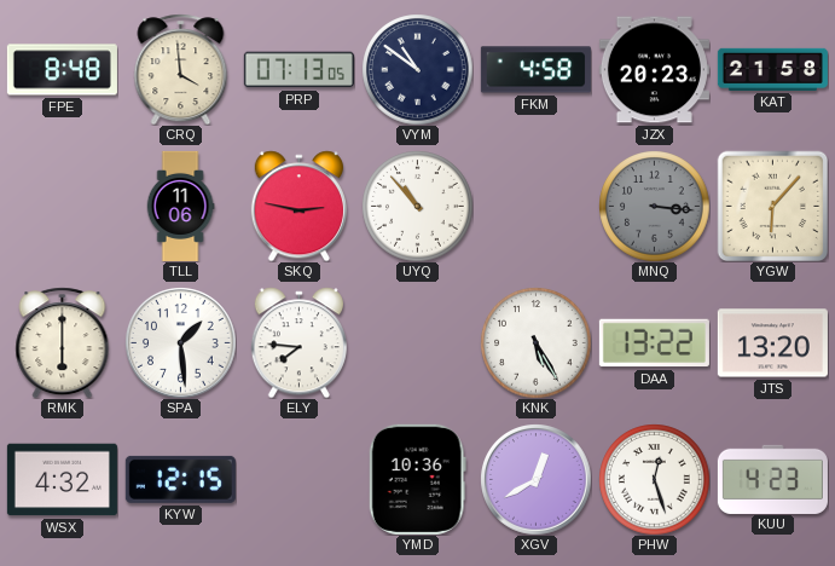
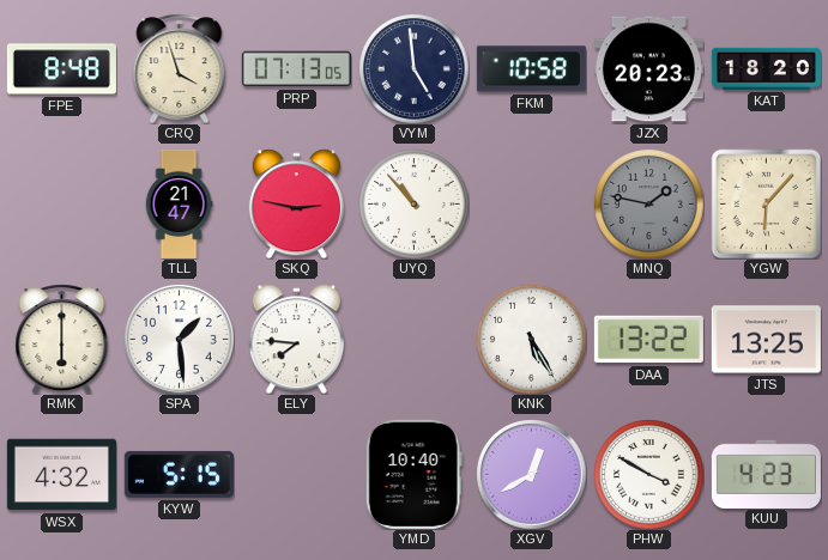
CRQ: 3:59 -> 3:57
VYM: 10:51 -> 4:59
FKM: 4:58 -> 10:58
KAT: 21:58 -> 18:20
TLL: 11:06 -> 21:47
MNQ: 3:16 -> 1:47
JTS: 13:20 -> 13:25
KYW: 12:15 -> 5:15
YMD: 10:36 -> 10:40
PHW: 12:27 -> 3:50
